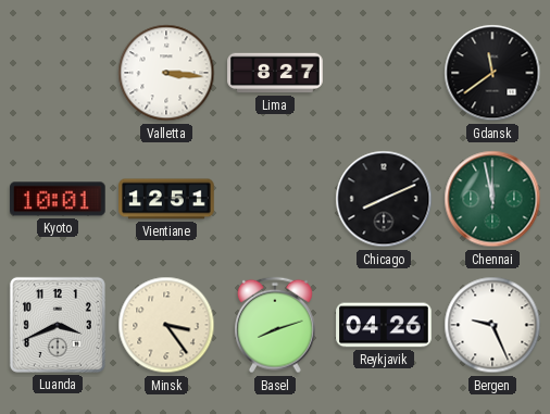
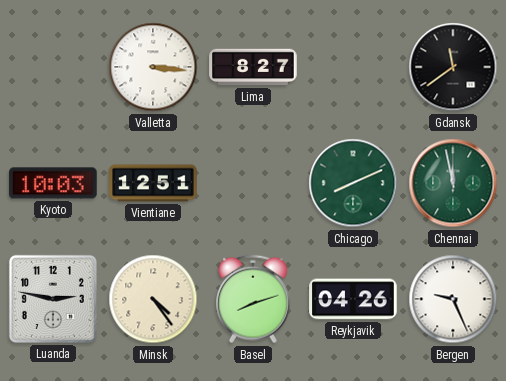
Kyoto: 10:01 -> 10:03
Chicago dial: black -> green
Luanda: 3:41 -> 2:47
Minsk: 3:24 -> 4:24
